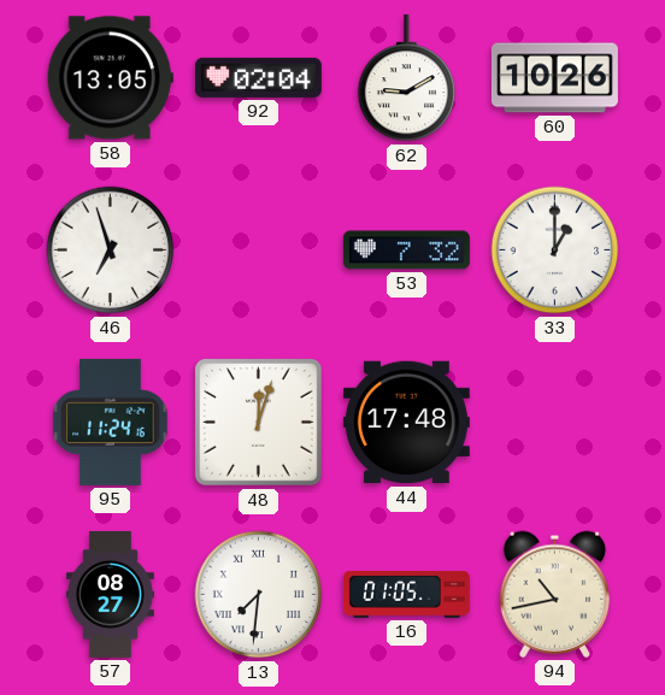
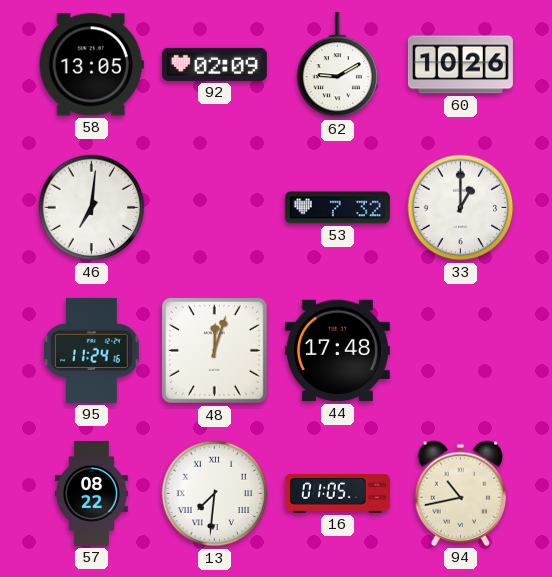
92: 02:04 -> 02:09
46: 6:57 -> 7:01
57: 08:27 -> 08:22
